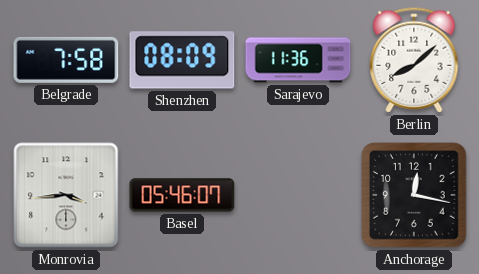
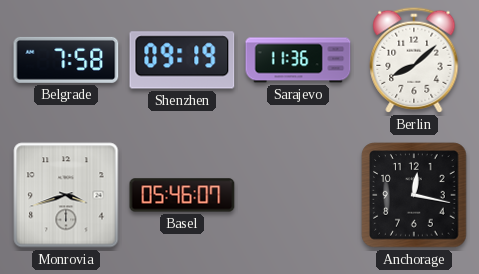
Shenzhen: 08:09 -> 09:19
Monrovia: 3:44 -> 3:42
